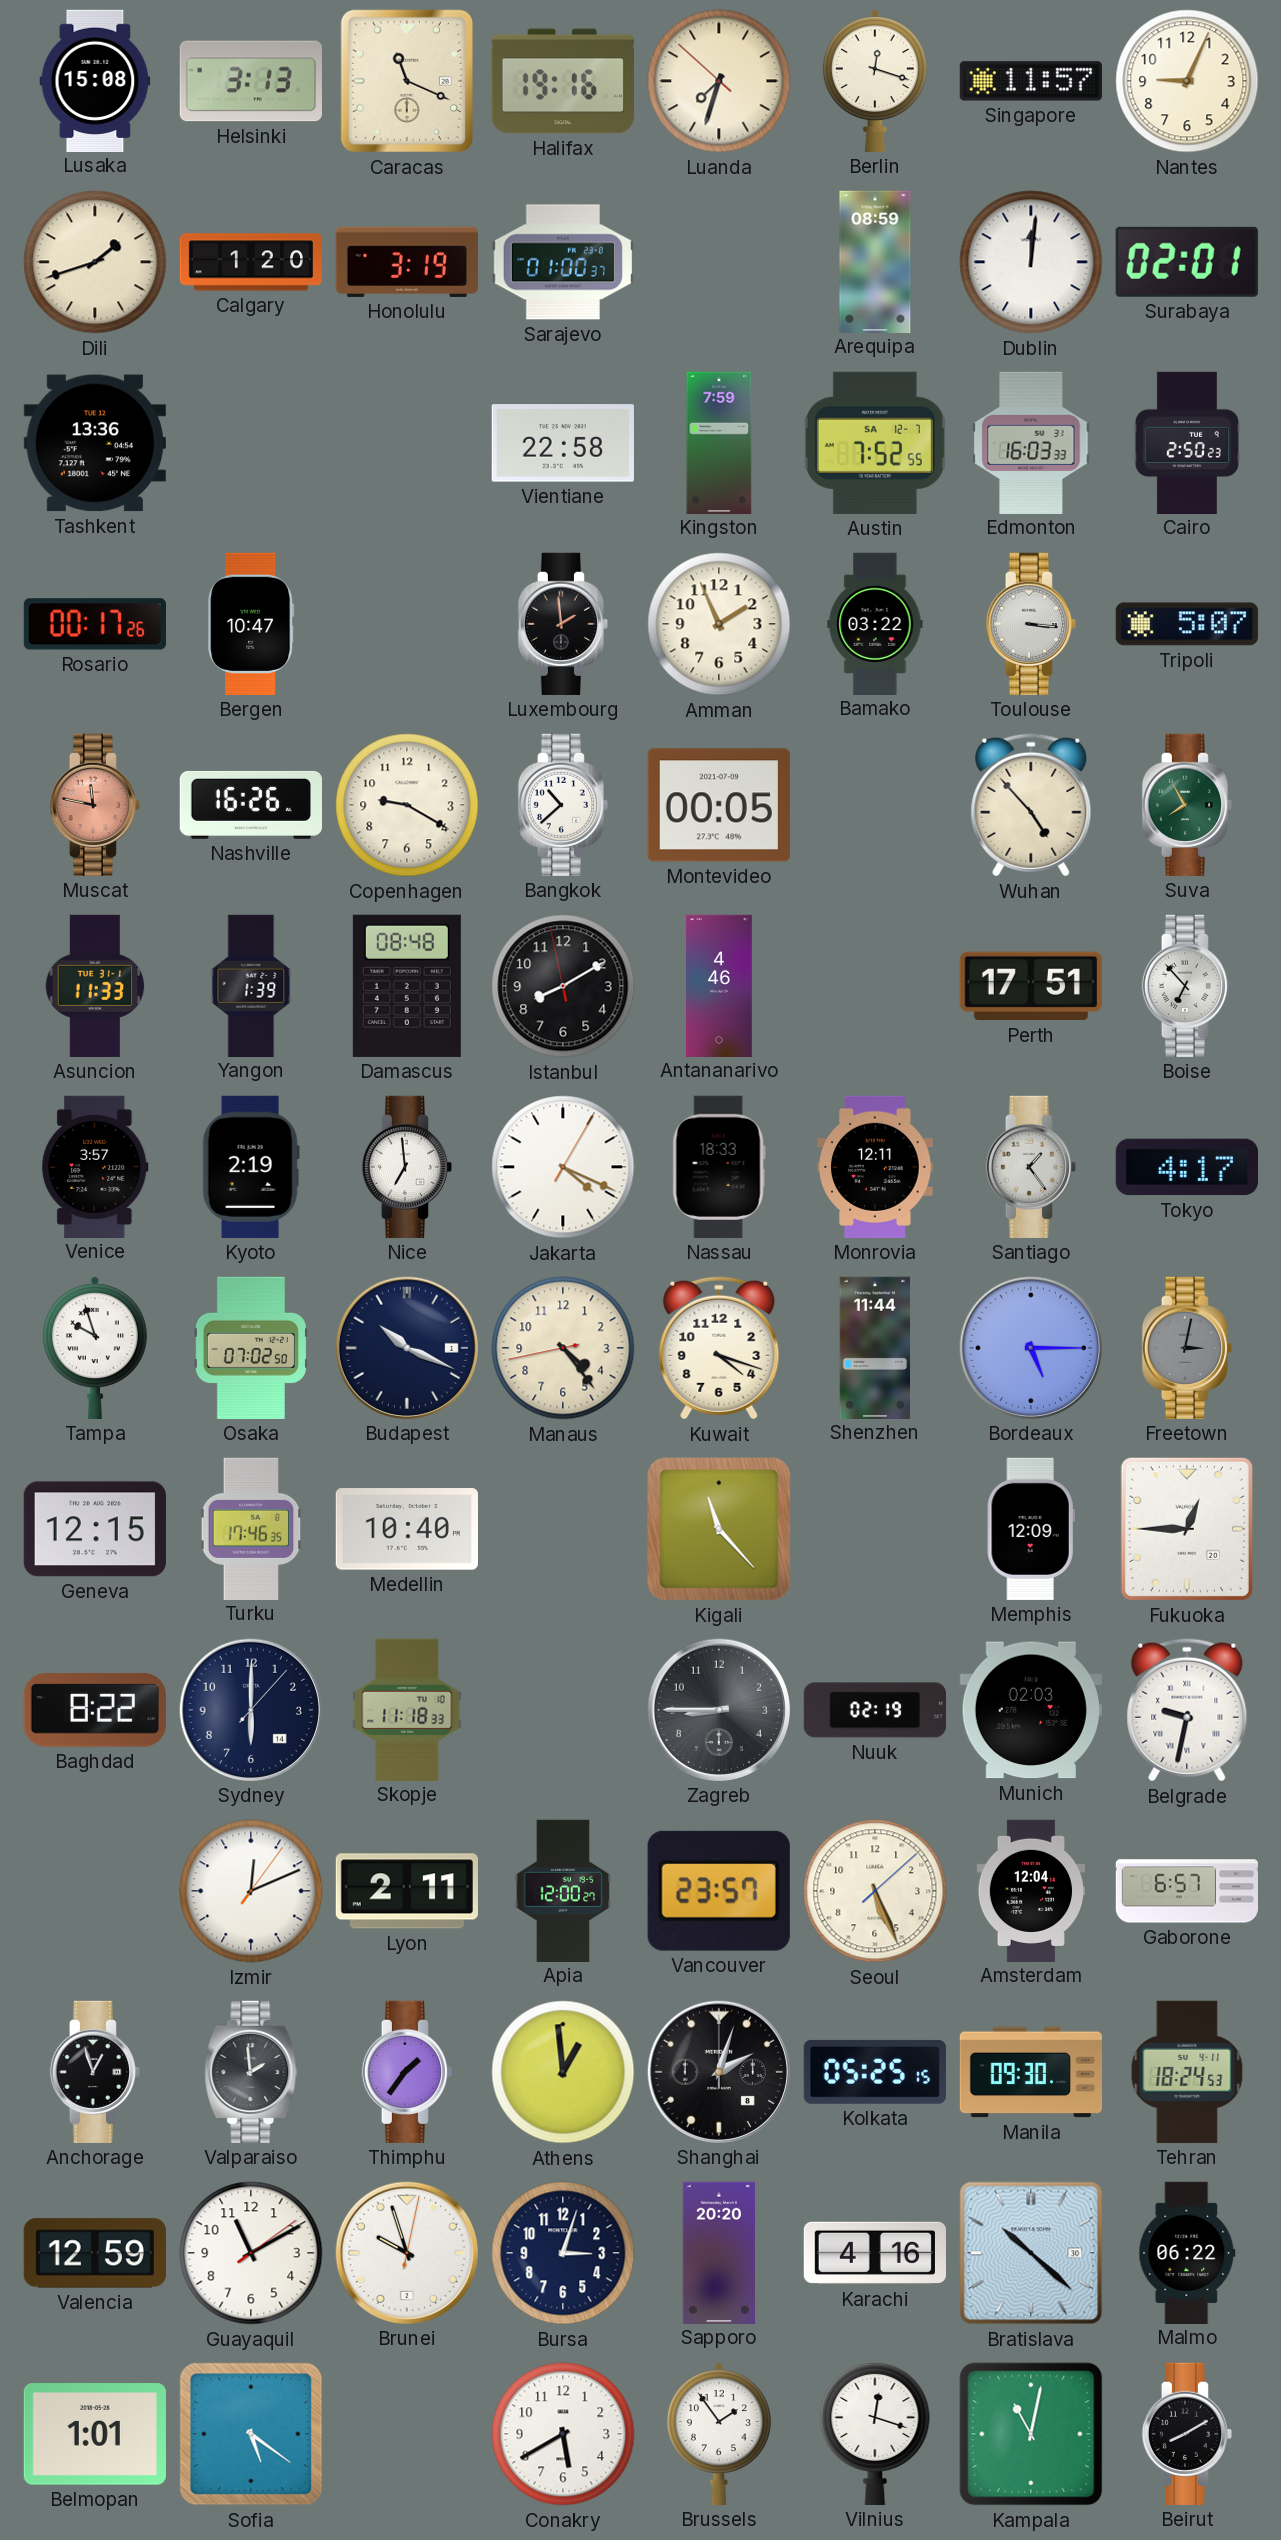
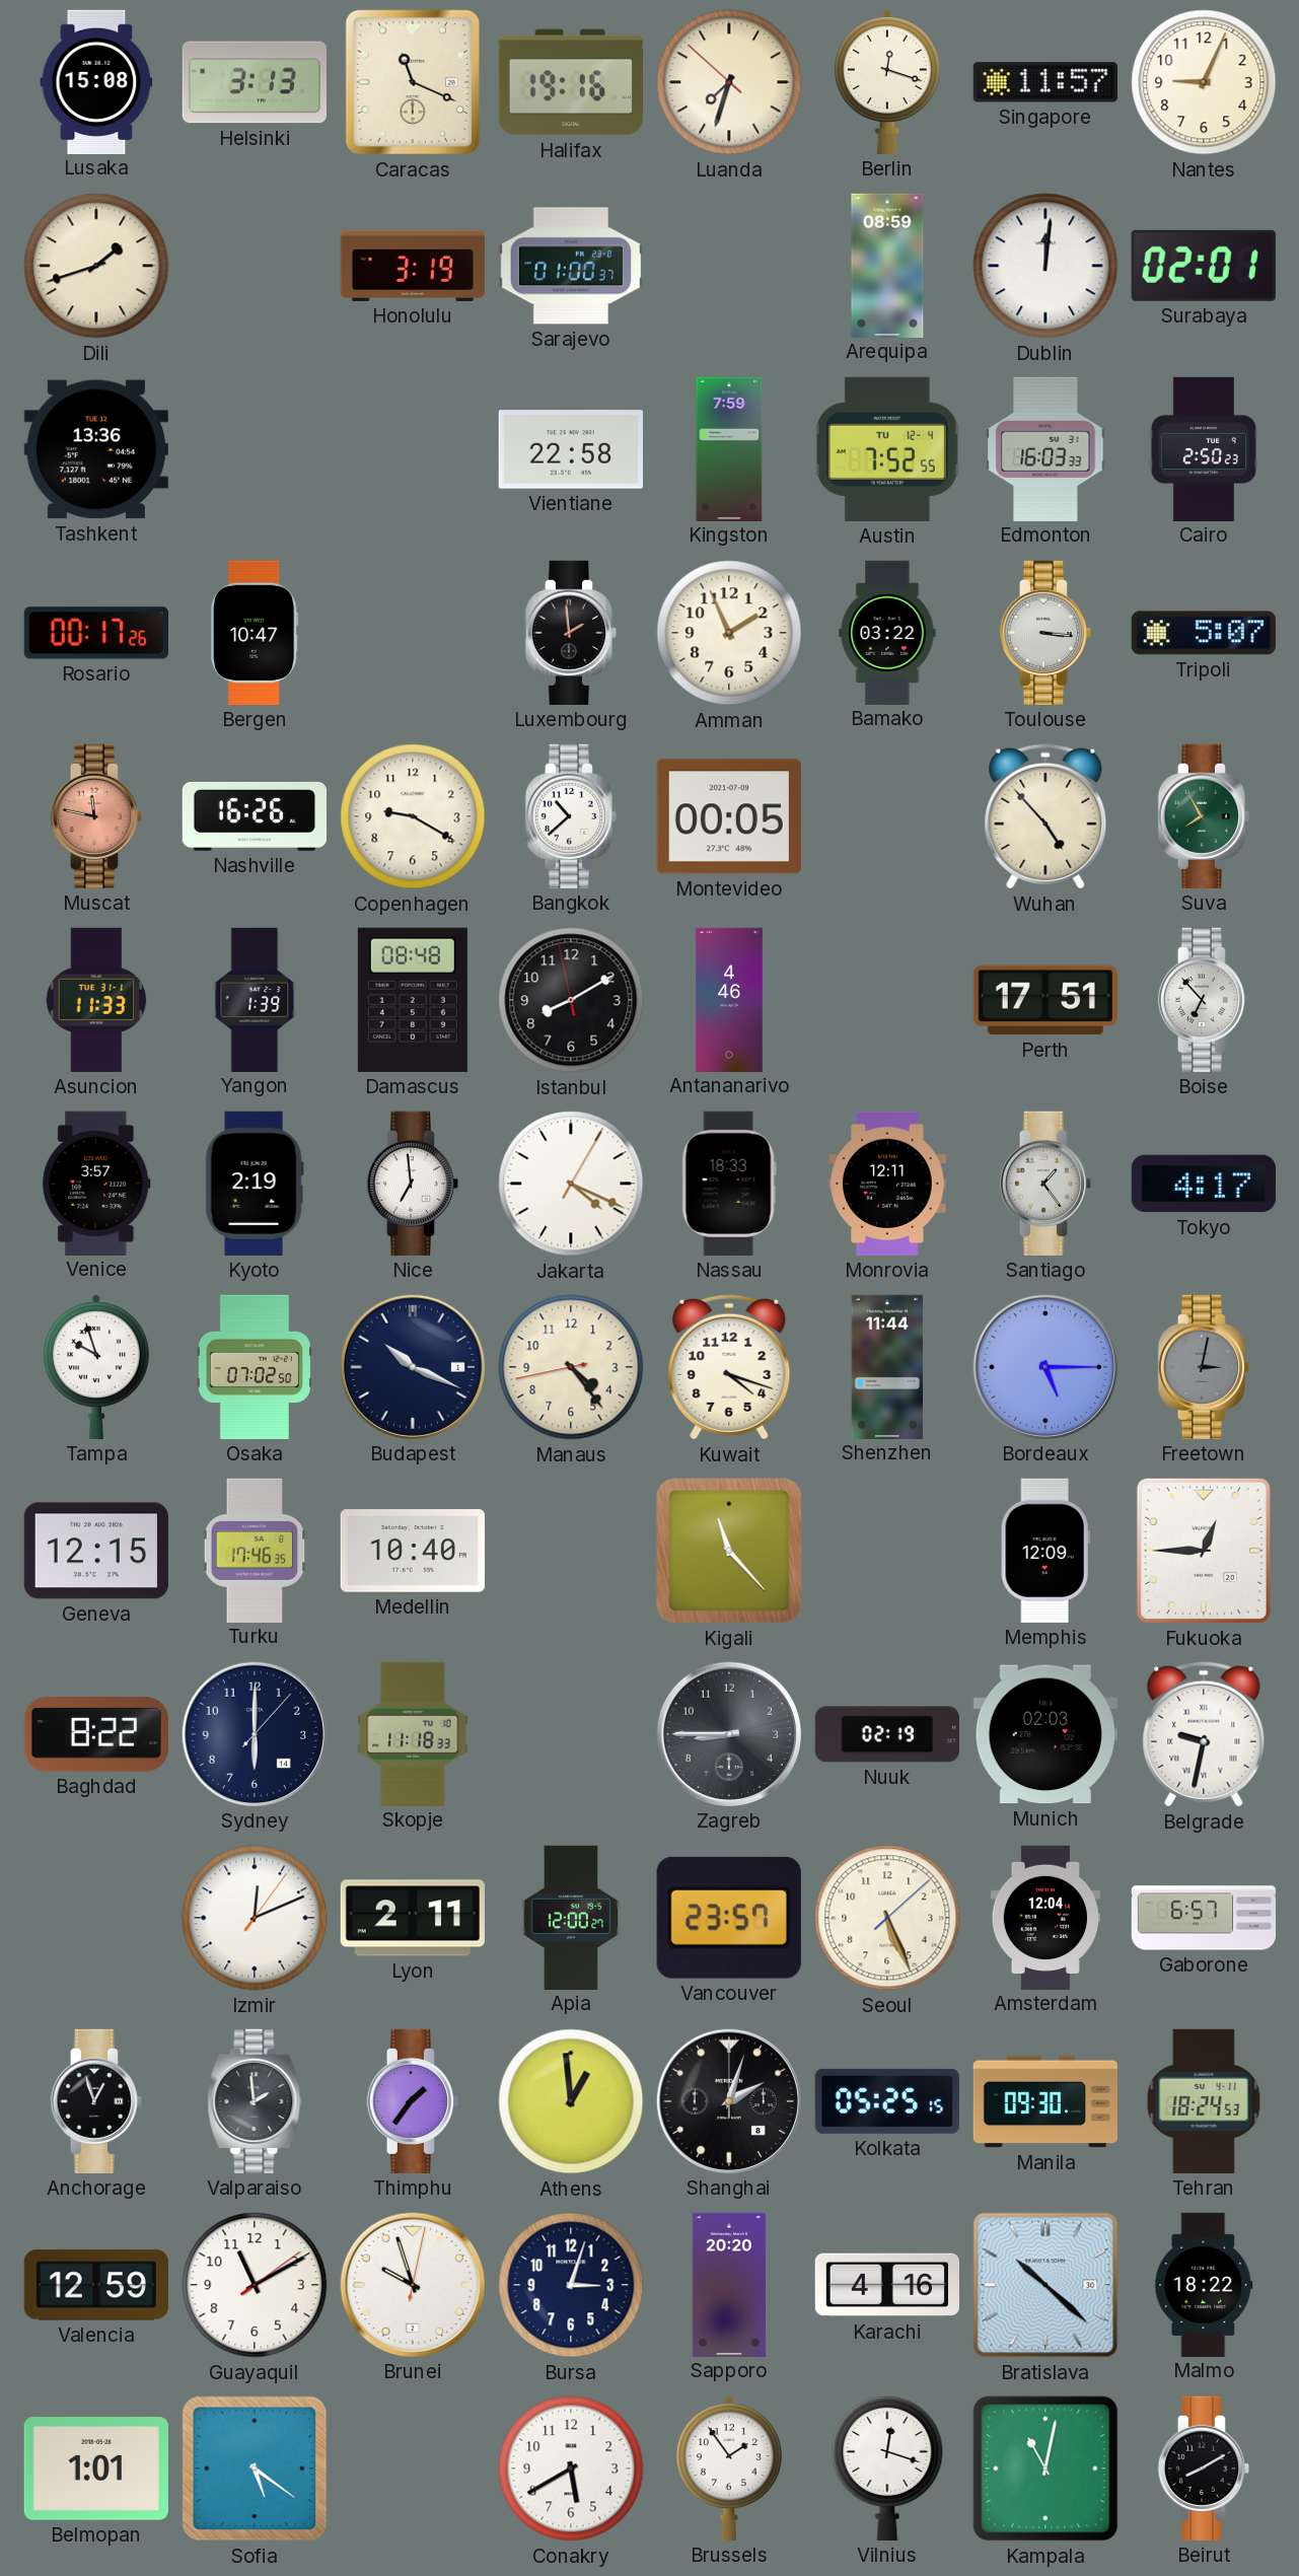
Calgary: 1:20 -> none
Austin date: SA 12-7 -> TU 12-4
Malmo: 06:22 -> 18:22
